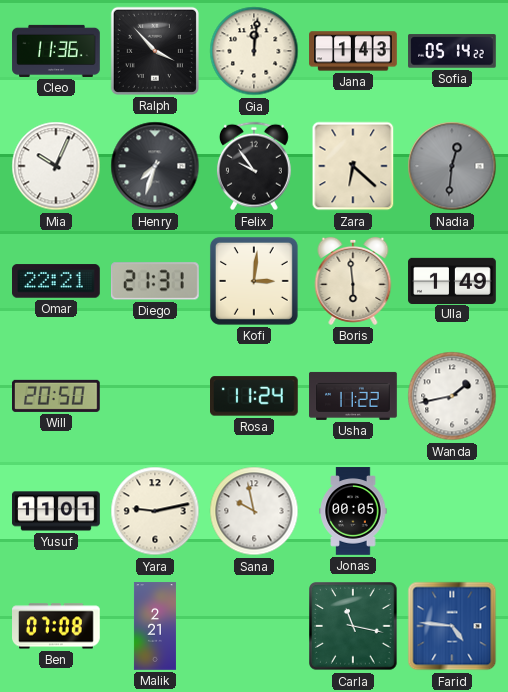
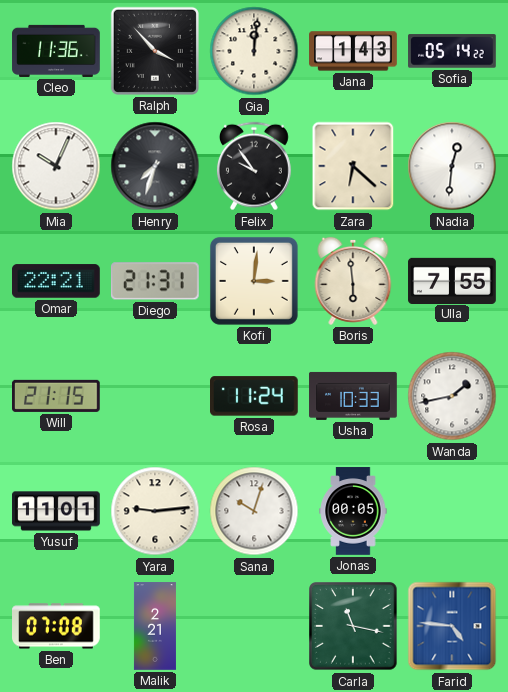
Nadia dial: grey -> white
Ulla: 1:49 -> 7:55
Will: 20:50 -> 21:15
Usha: 11:22 -> 10:33
Yara: 9:13 -> 9:14
Sana: 9:58 -> 10:03
